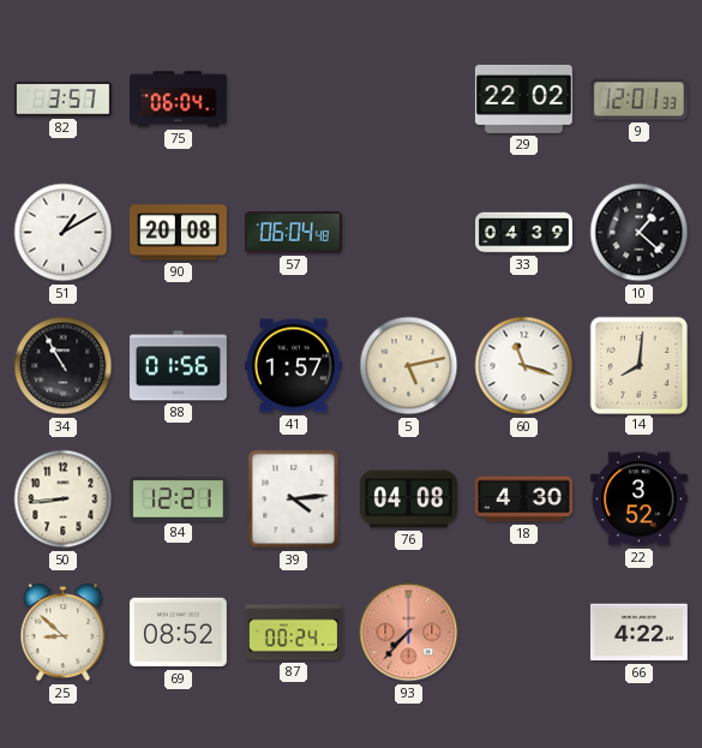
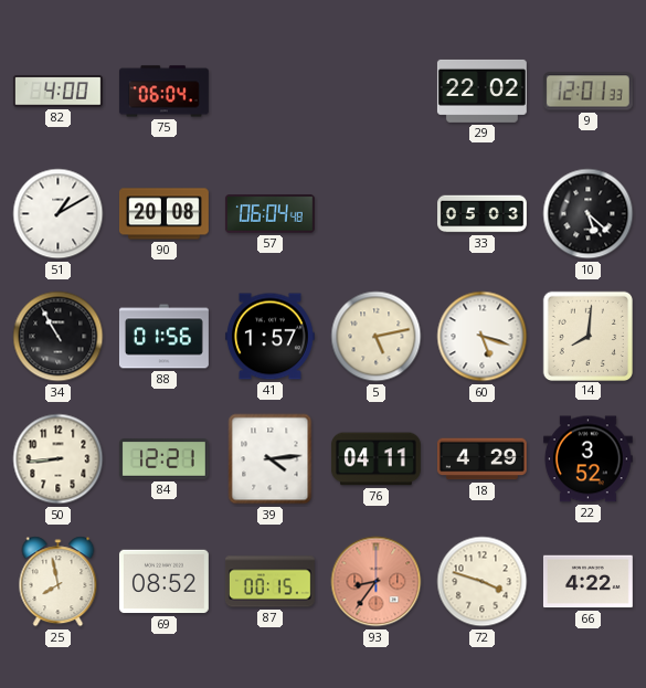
82: 3:57 -> 4:00
33: 04:39 -> 05:03
10: 1:22 -> 5:22
60: 11:18 -> 5:18
76: 04:08 -> 04:11
18: 4:30 -> 4:29
25: 8:52 -> 7:58
87: 00:24 -> 00:15
93: 7:37 -> 8:36
72: none -> 3:48
